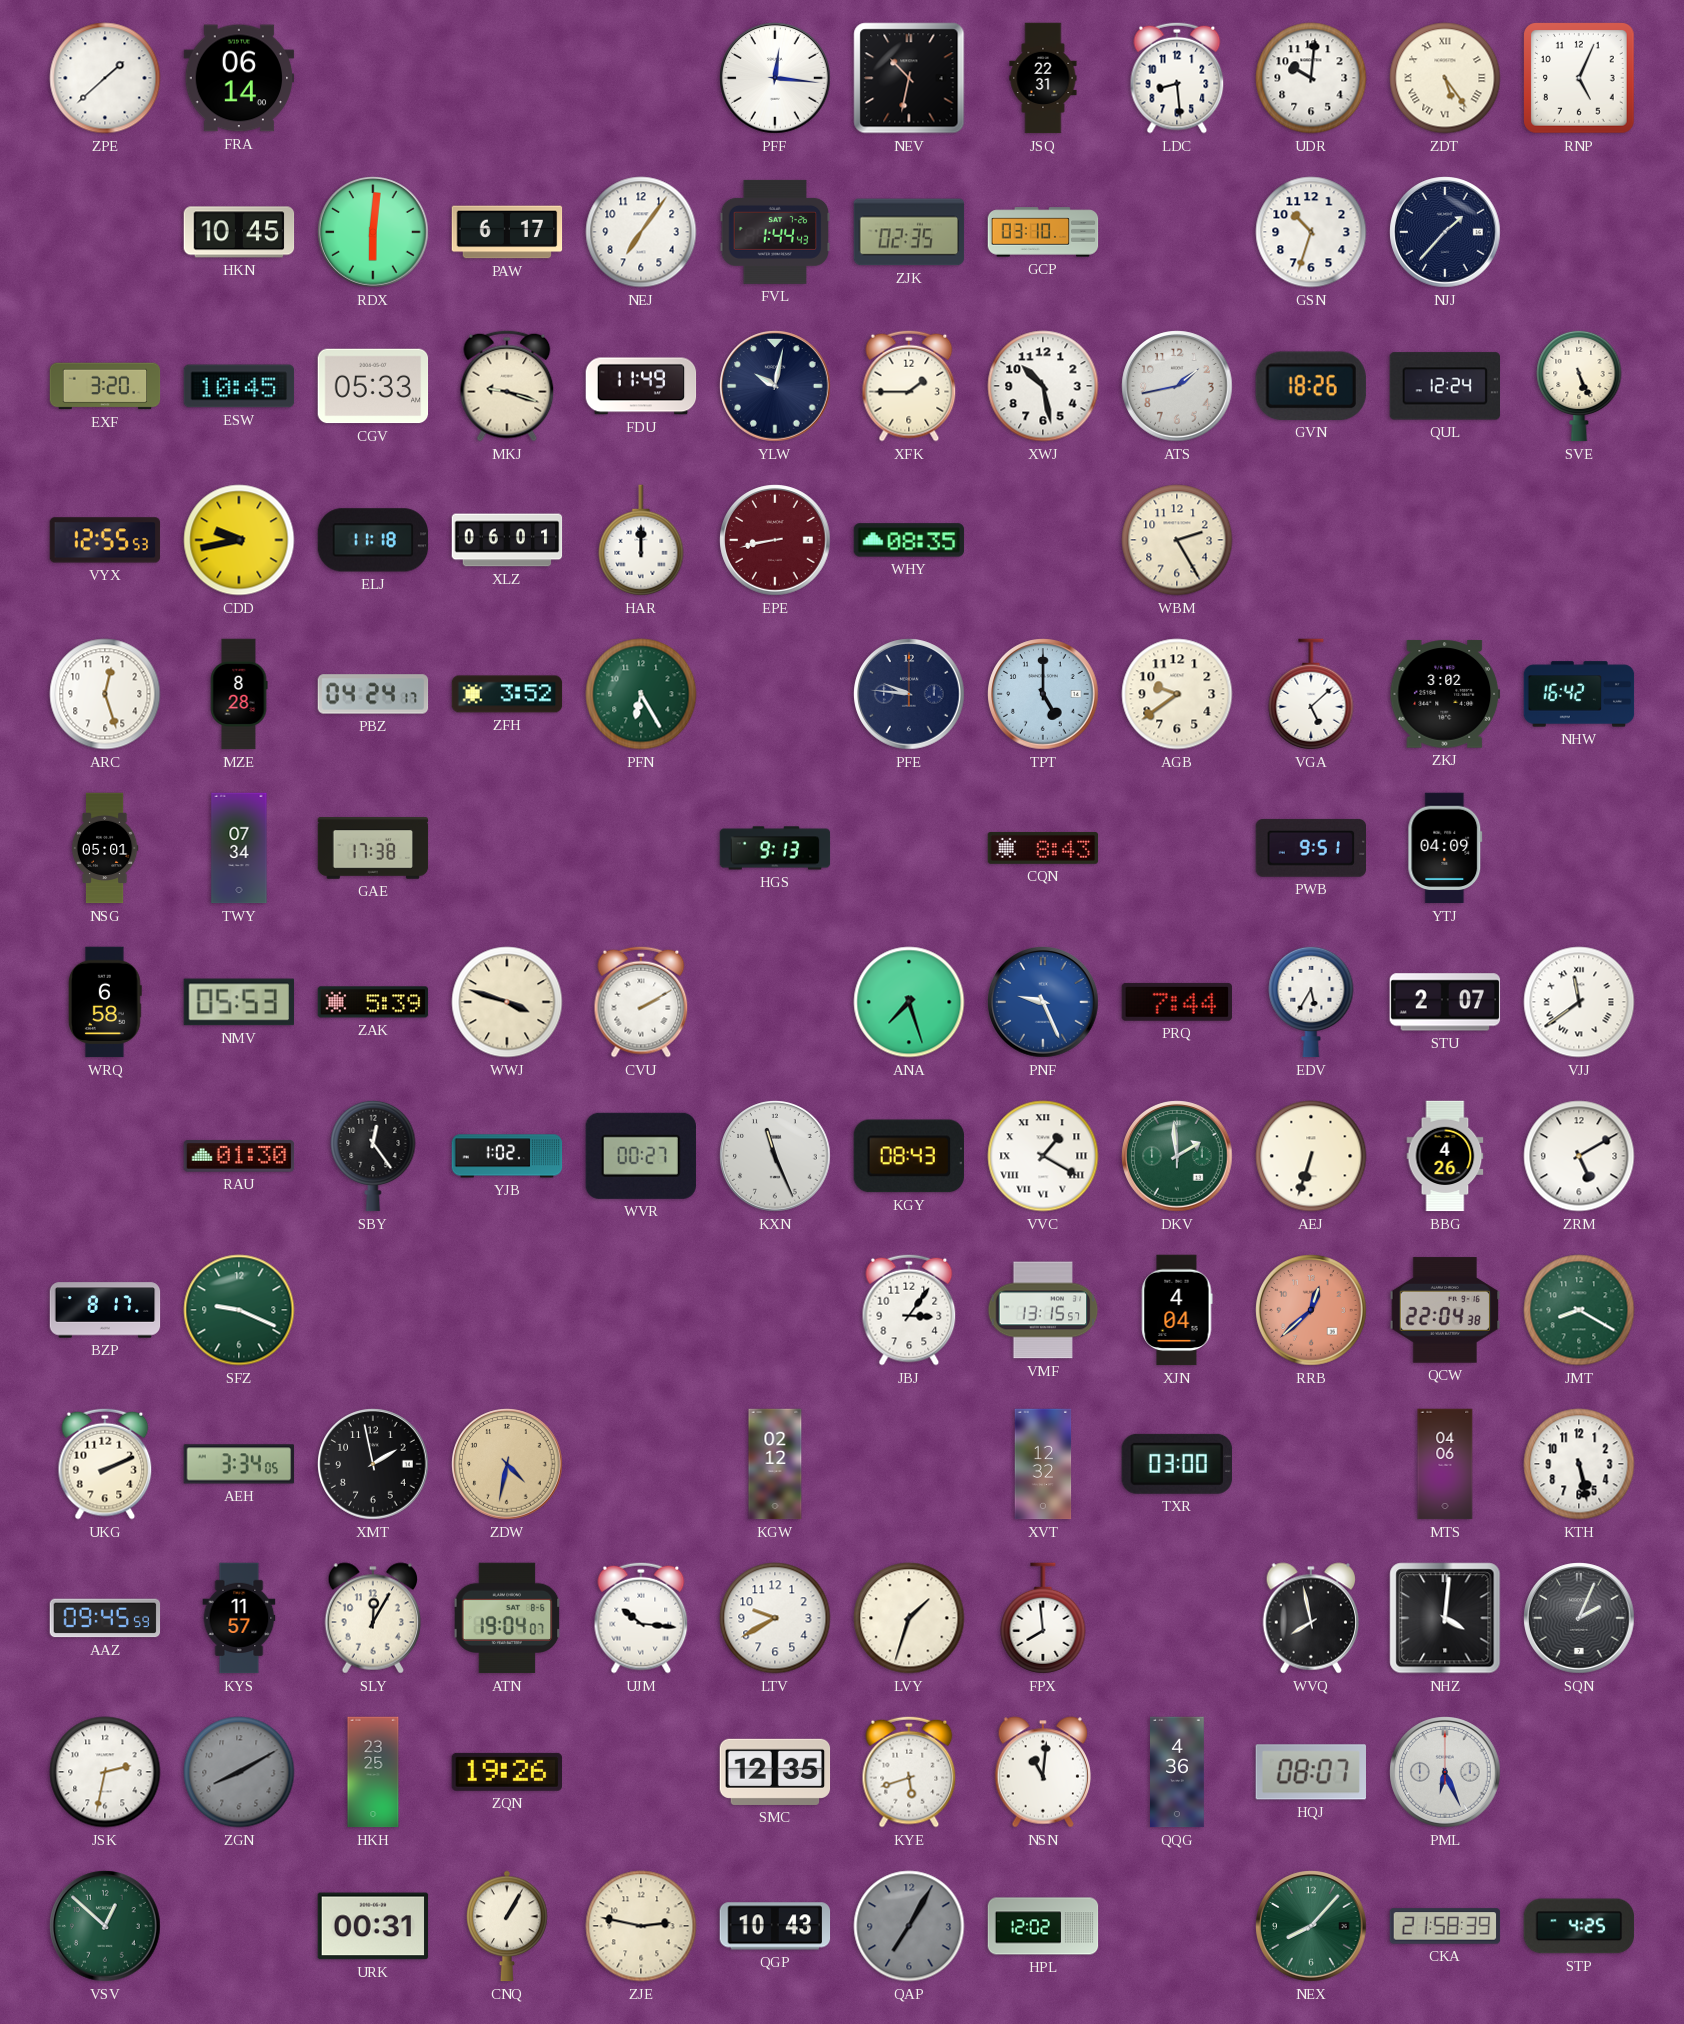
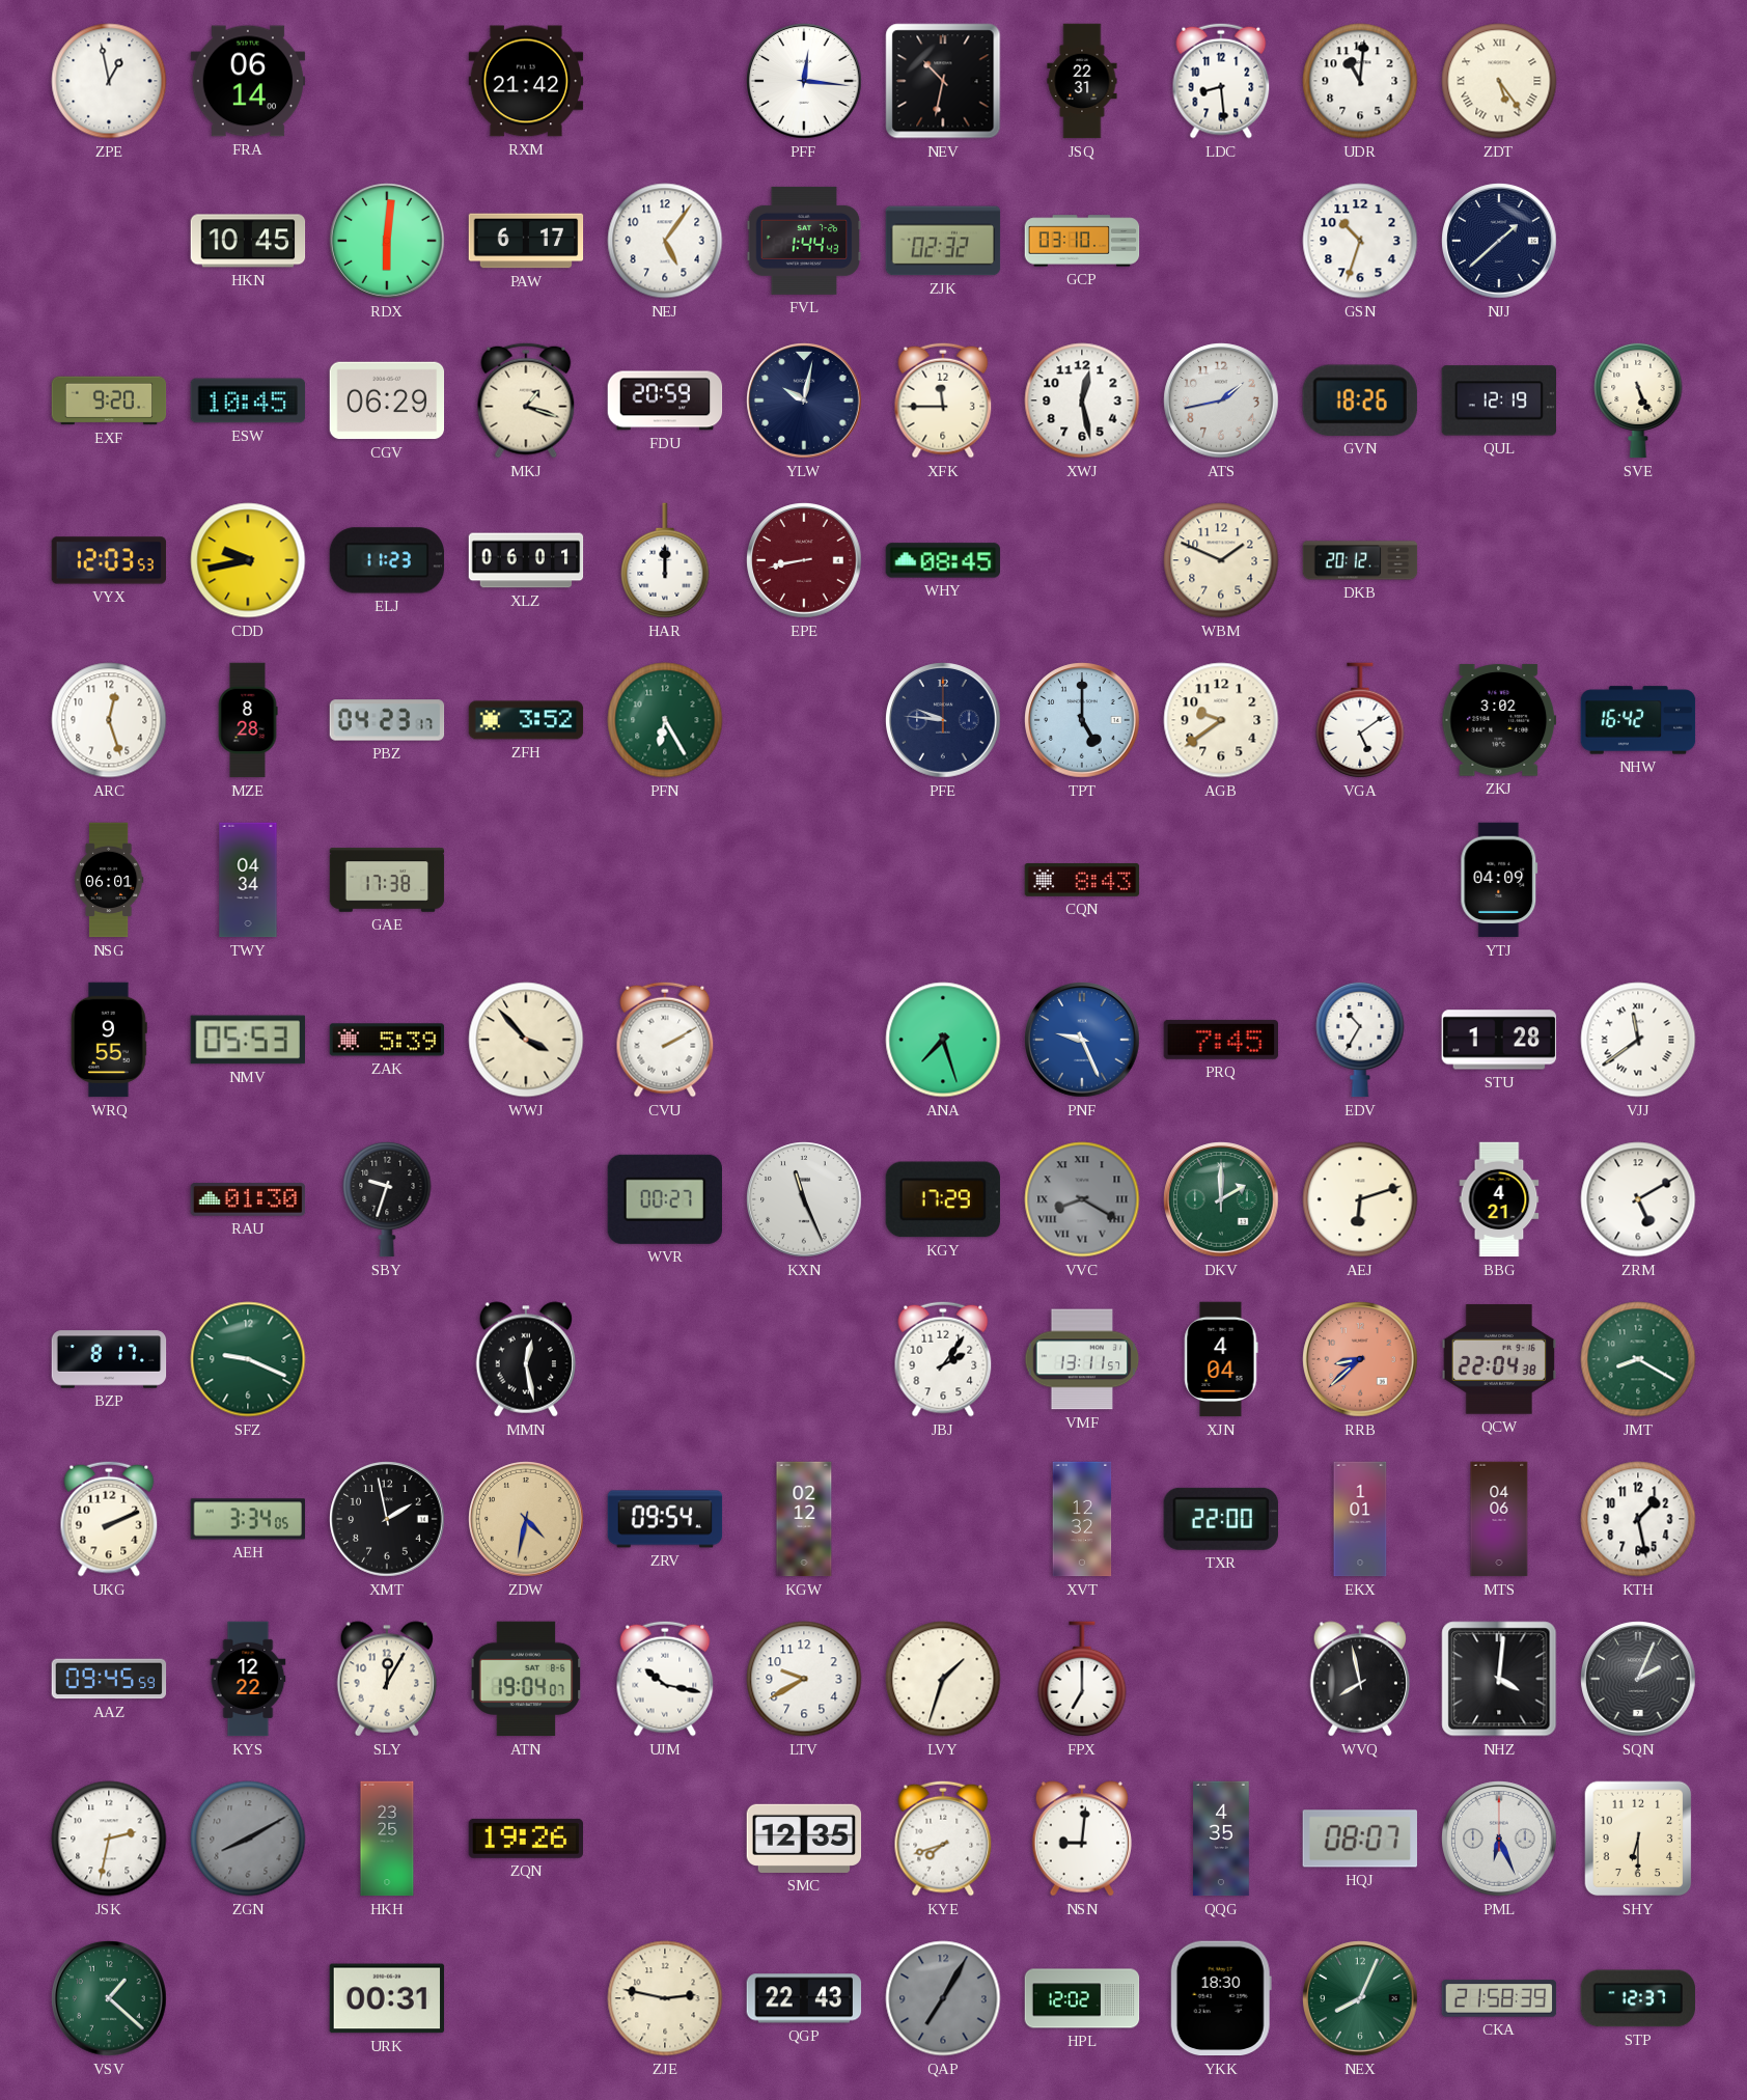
ZPE: 1:38 -> 12:58
RXM: none -> 21:42
UDR: 10:01 -> 11:01
RNP: 5:04 -> none
NEJ: 7:06 -> 5:06
ZJK: 02:35 -> 02:32
NJJ: 1:37 -> 1:38
EXF: 3:20 -> 9:20
CGV: 05:33 -> 06:29
MKJ: 9:18 -> 1:18
FDU: 11:49 -> 20:59
XFK: 1:45 -> 11:45
XWJ: 10:28 -> 12:28
QUL: 12:24 -> 12:19
VYX: 12:55 -> 12:03
ELJ: 11:18 -> 11:23
WHY: 08:35 -> 08:45
WBM: 2:25 -> 1:49
DKB: none -> 20:12
PBZ: 04:24 -> 04:23
VGA: 5:08 -> 5:09
NSG: 05:01 -> 06:01
TWY: 07:34 -> 04:34
HGS: 9:13 -> none
PWB: 9:51 -> none
WRQ: 6:58 -> 9:55
WWJ: 3:48 -> 3:53
PRQ: 7:44 -> 7:45
EDV: 5:35 -> 10:35
STU: 2:07 -> 1:28
SBY: 12:24 -> 9:33
YJB: 1:02 -> none
KGY: 08:43 -> 17:29
VVC: 1:20 -> 8:20
VVC dial: white -> grey
DKV: 1:59 -> 2:00
AEJ: 6:33 -> 6:12
BBG: 4:26 -> 4:21
MMN: none -> 12:28
JBJ: 3:06 -> 2:06
VMF: 13:15 -> 13:11
RRB: 12:38 -> 8:38
ZRV: none -> 09:54
TXR: 03:00 -> 22:00
EKX: none -> 1:01
KTH: 5:28 -> 1:28
KYS: 11:57 -> 12:22
UJM: 10:16 -> 10:17
FPX: 7:59 -> 7:00
KYE: 5:42 -> 7:42
NSN: 11:01 -> 9:01
QQG: 4:36 -> 4:35
SHY: none -> 6:30
VSV: 12:52 -> 1:22
CNQ: 1:05 -> none
QGP: 10:43 -> 22:43
YKK: none -> 18:30
NEX: 8:07 -> 8:04
STP: 4:25 -> 12:37
